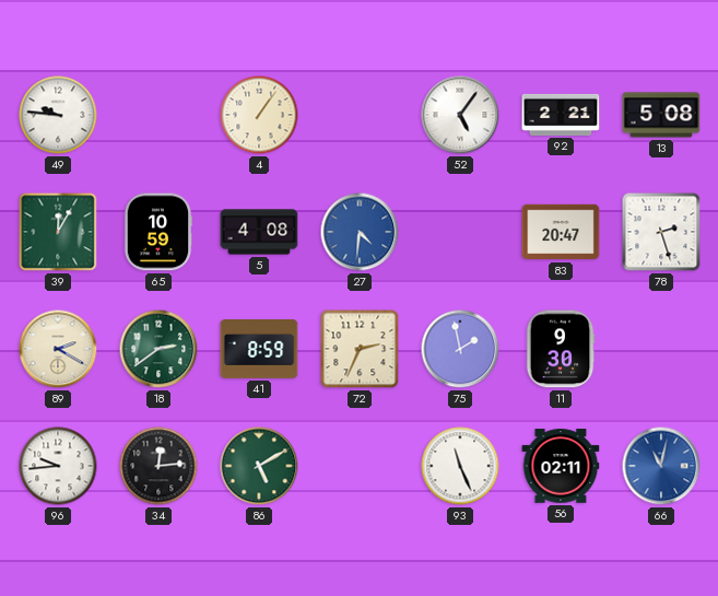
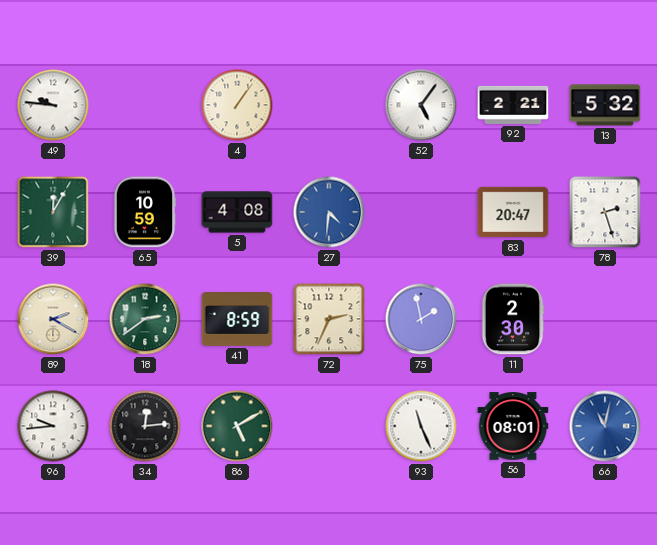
13: 5:08 -> 5:32
11: 9:30 -> 2:30
56: 02:11 -> 08:01
